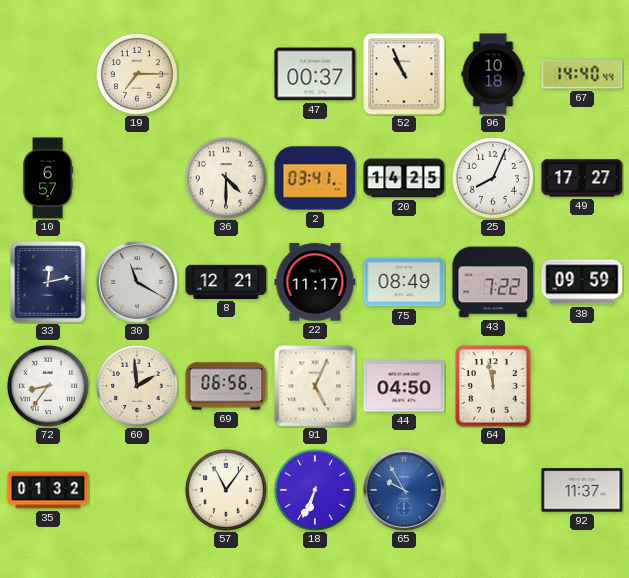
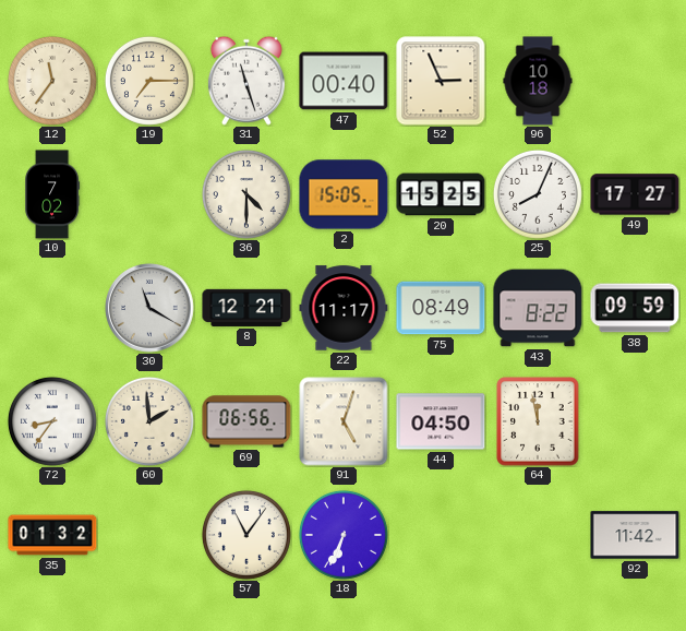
12: none -> 11:36
31: none -> 11:27
47: 00:37 -> 00:40
52: 10:56 -> 2:56
67: 14:40 -> none
10: 6:57 -> 7:02
2: 03:41 -> 15:05
20: 14:25 -> 15:25
33: 12:13 -> none
43: 7:22 -> 8:22
91: 5:04 -> 5:03
65: 9:55 -> none
92: 11:37 -> 11:42
